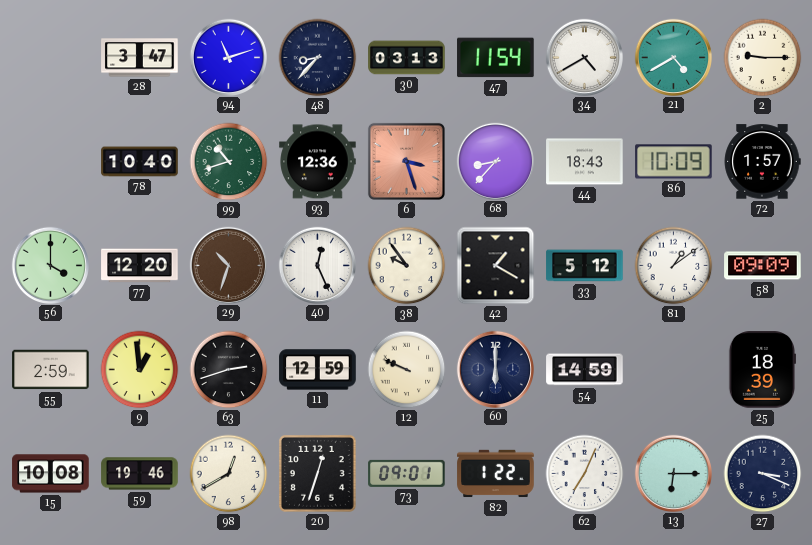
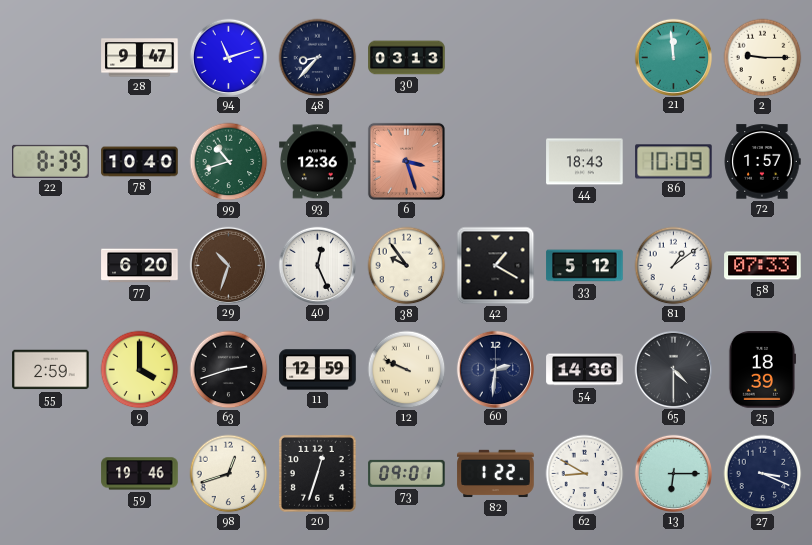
28: 3:47 -> 9:47
47: 11:54 -> none
34: 4:40 -> none
21: 4:40 -> 11:59
22: none -> 8:39
68: 8:37 -> none
56: 4:00 -> none
77: 12:20 -> 6:20
58: 09:09 -> 07:33
9: 12:59 -> 4:00
60: 6:00 -> 2:31
54: 14:59 -> 14:36
65: none -> 4:30
15: 10:08 -> none
98: 12:40 -> 12:42
62: 7:04 -> 8:50
